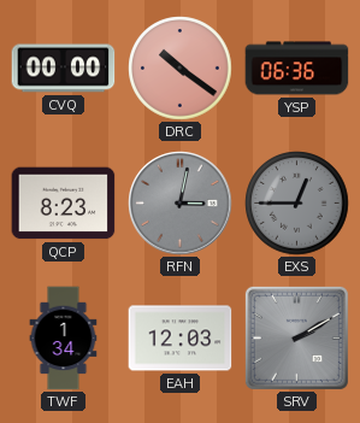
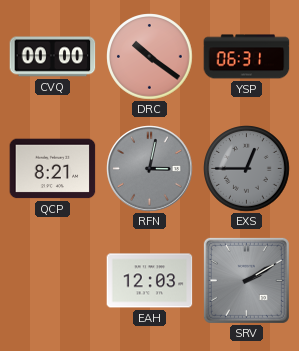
YSP: 06:36 -> 06:31
QCP: 8:23 -> 8:21
TWF: 1:34 -> none
